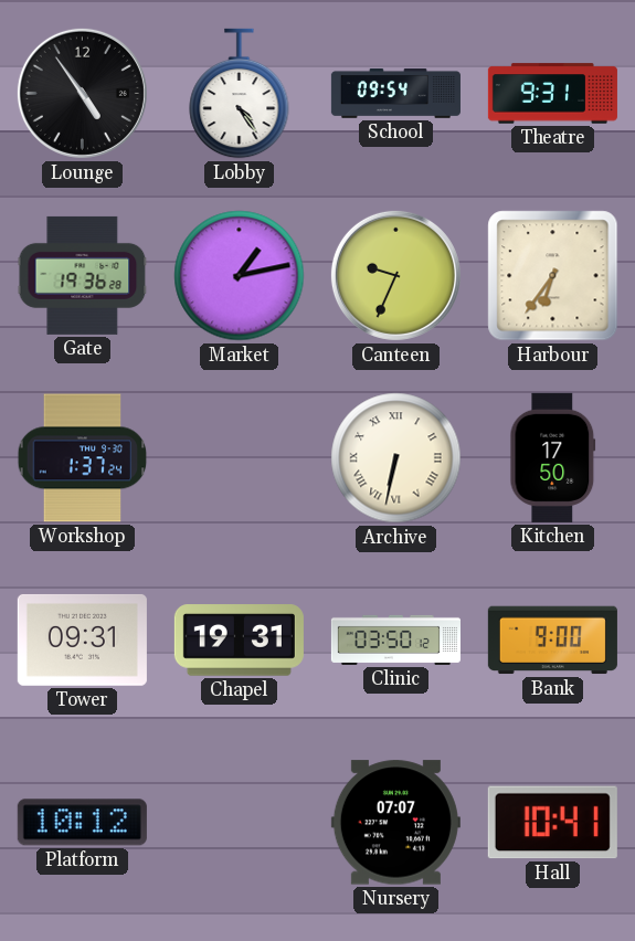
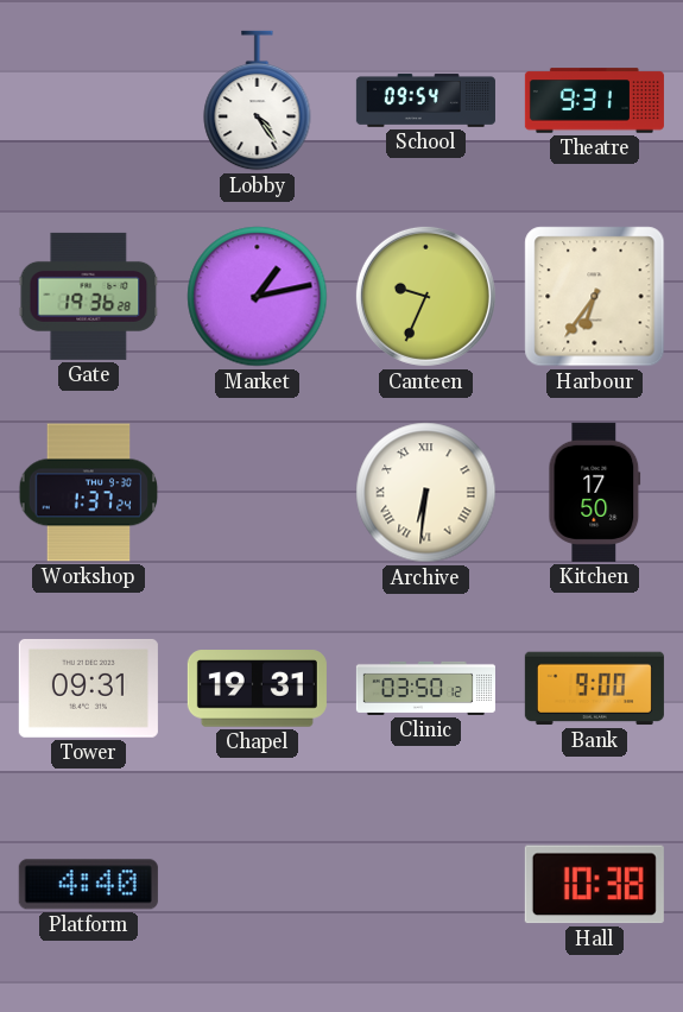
Lounge: 4:54 -> none
Archive: 6:32 -> 6:31
Platform: 10:12 -> 4:40
Nursery: 07:07 -> none
Hall: 10:41 -> 10:38
